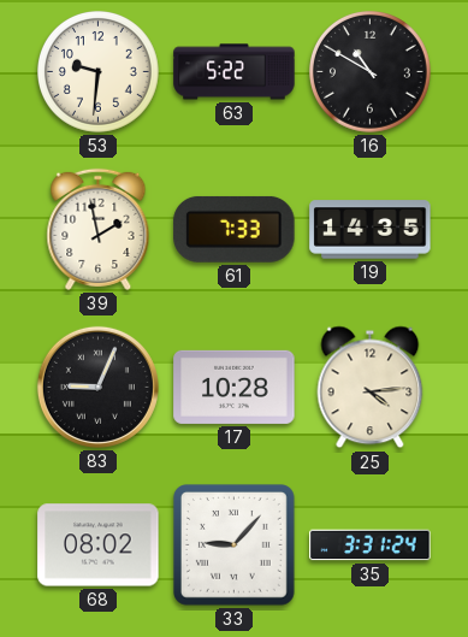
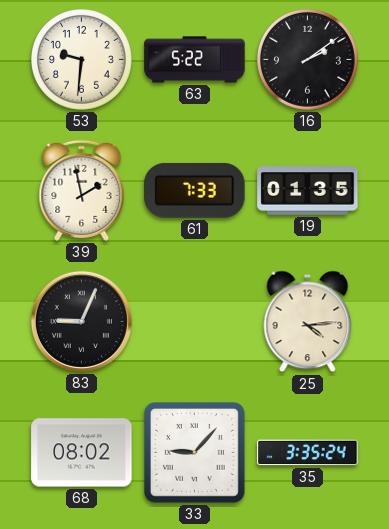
16: 10:50 -> 2:09
19: 14:35 -> 01:35
17: 10:28 -> none
35: 3:31 -> 3:35
